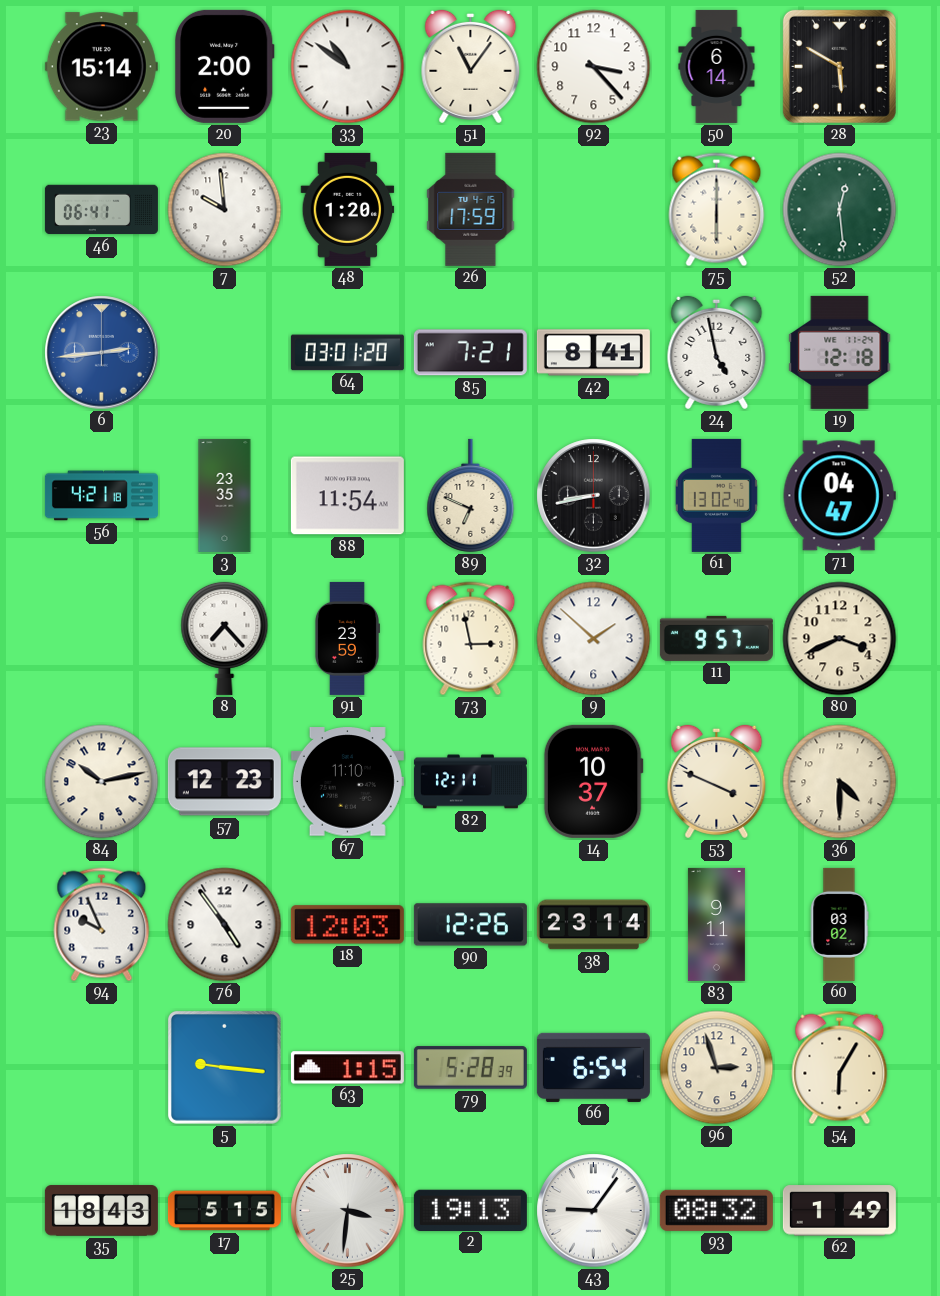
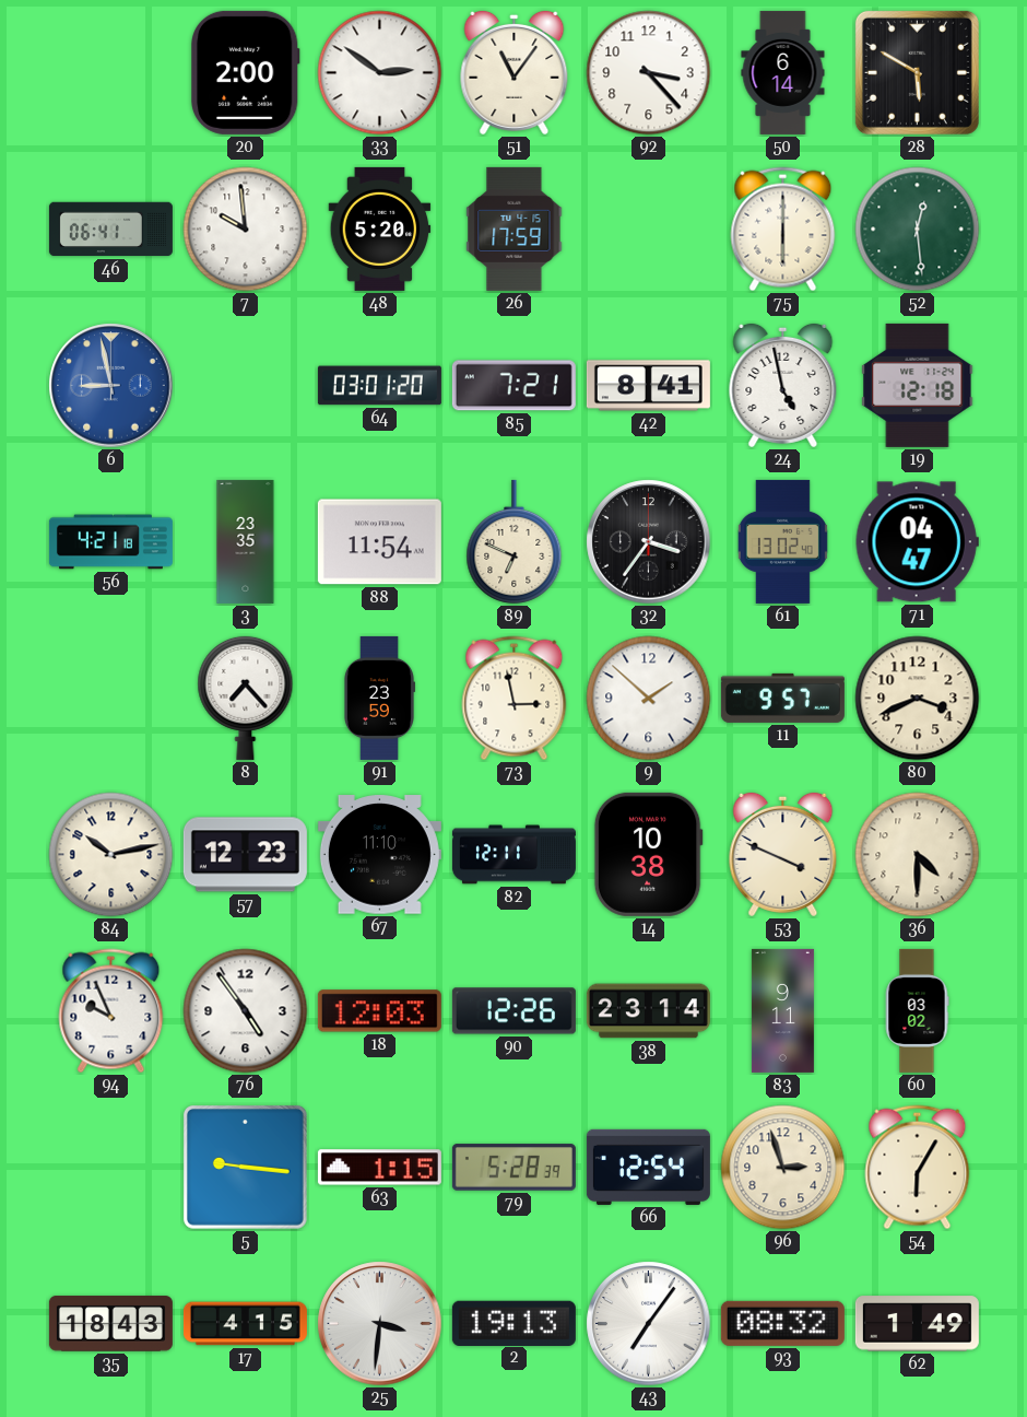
23: 15:14 -> none
33: 10:51 -> 2:51
48: 1:20 -> 5:20
6: 2:44 -> 8:58
32: 8:43 -> 3:36
14: 10:37 -> 10:38
66: 6:54 -> 12:54
17: 5:15 -> 4:15
43: 9:06 -> 7:06
